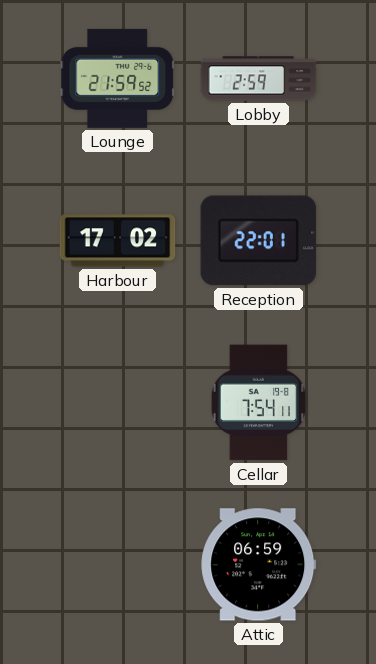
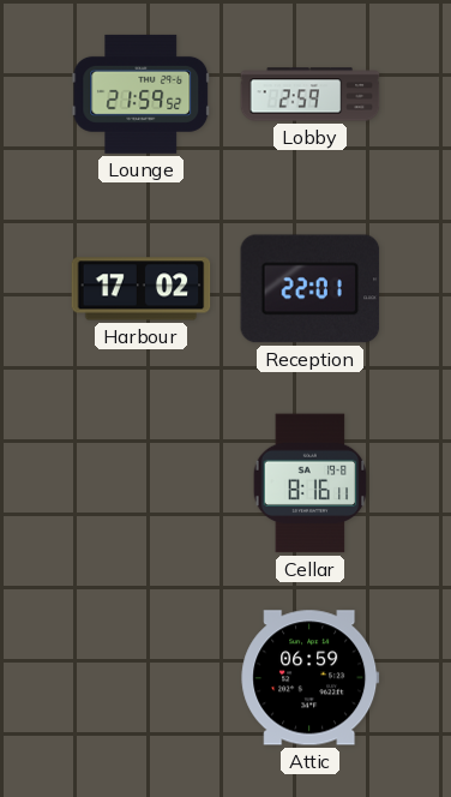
Cellar: 7:54 -> 8:16
